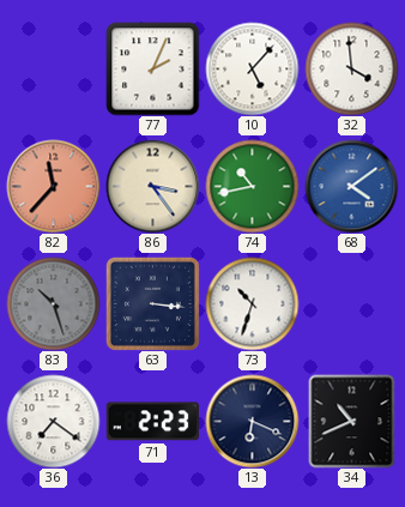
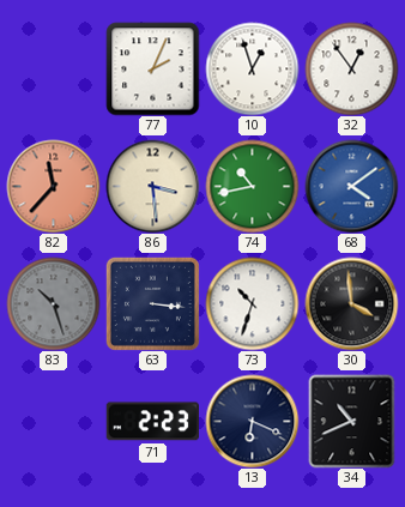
10: 5:07 -> 12:57
32: 3:59 -> 12:54
86: 3:24 -> 3:29
30: none -> 3:59
36: 7:21 -> none
